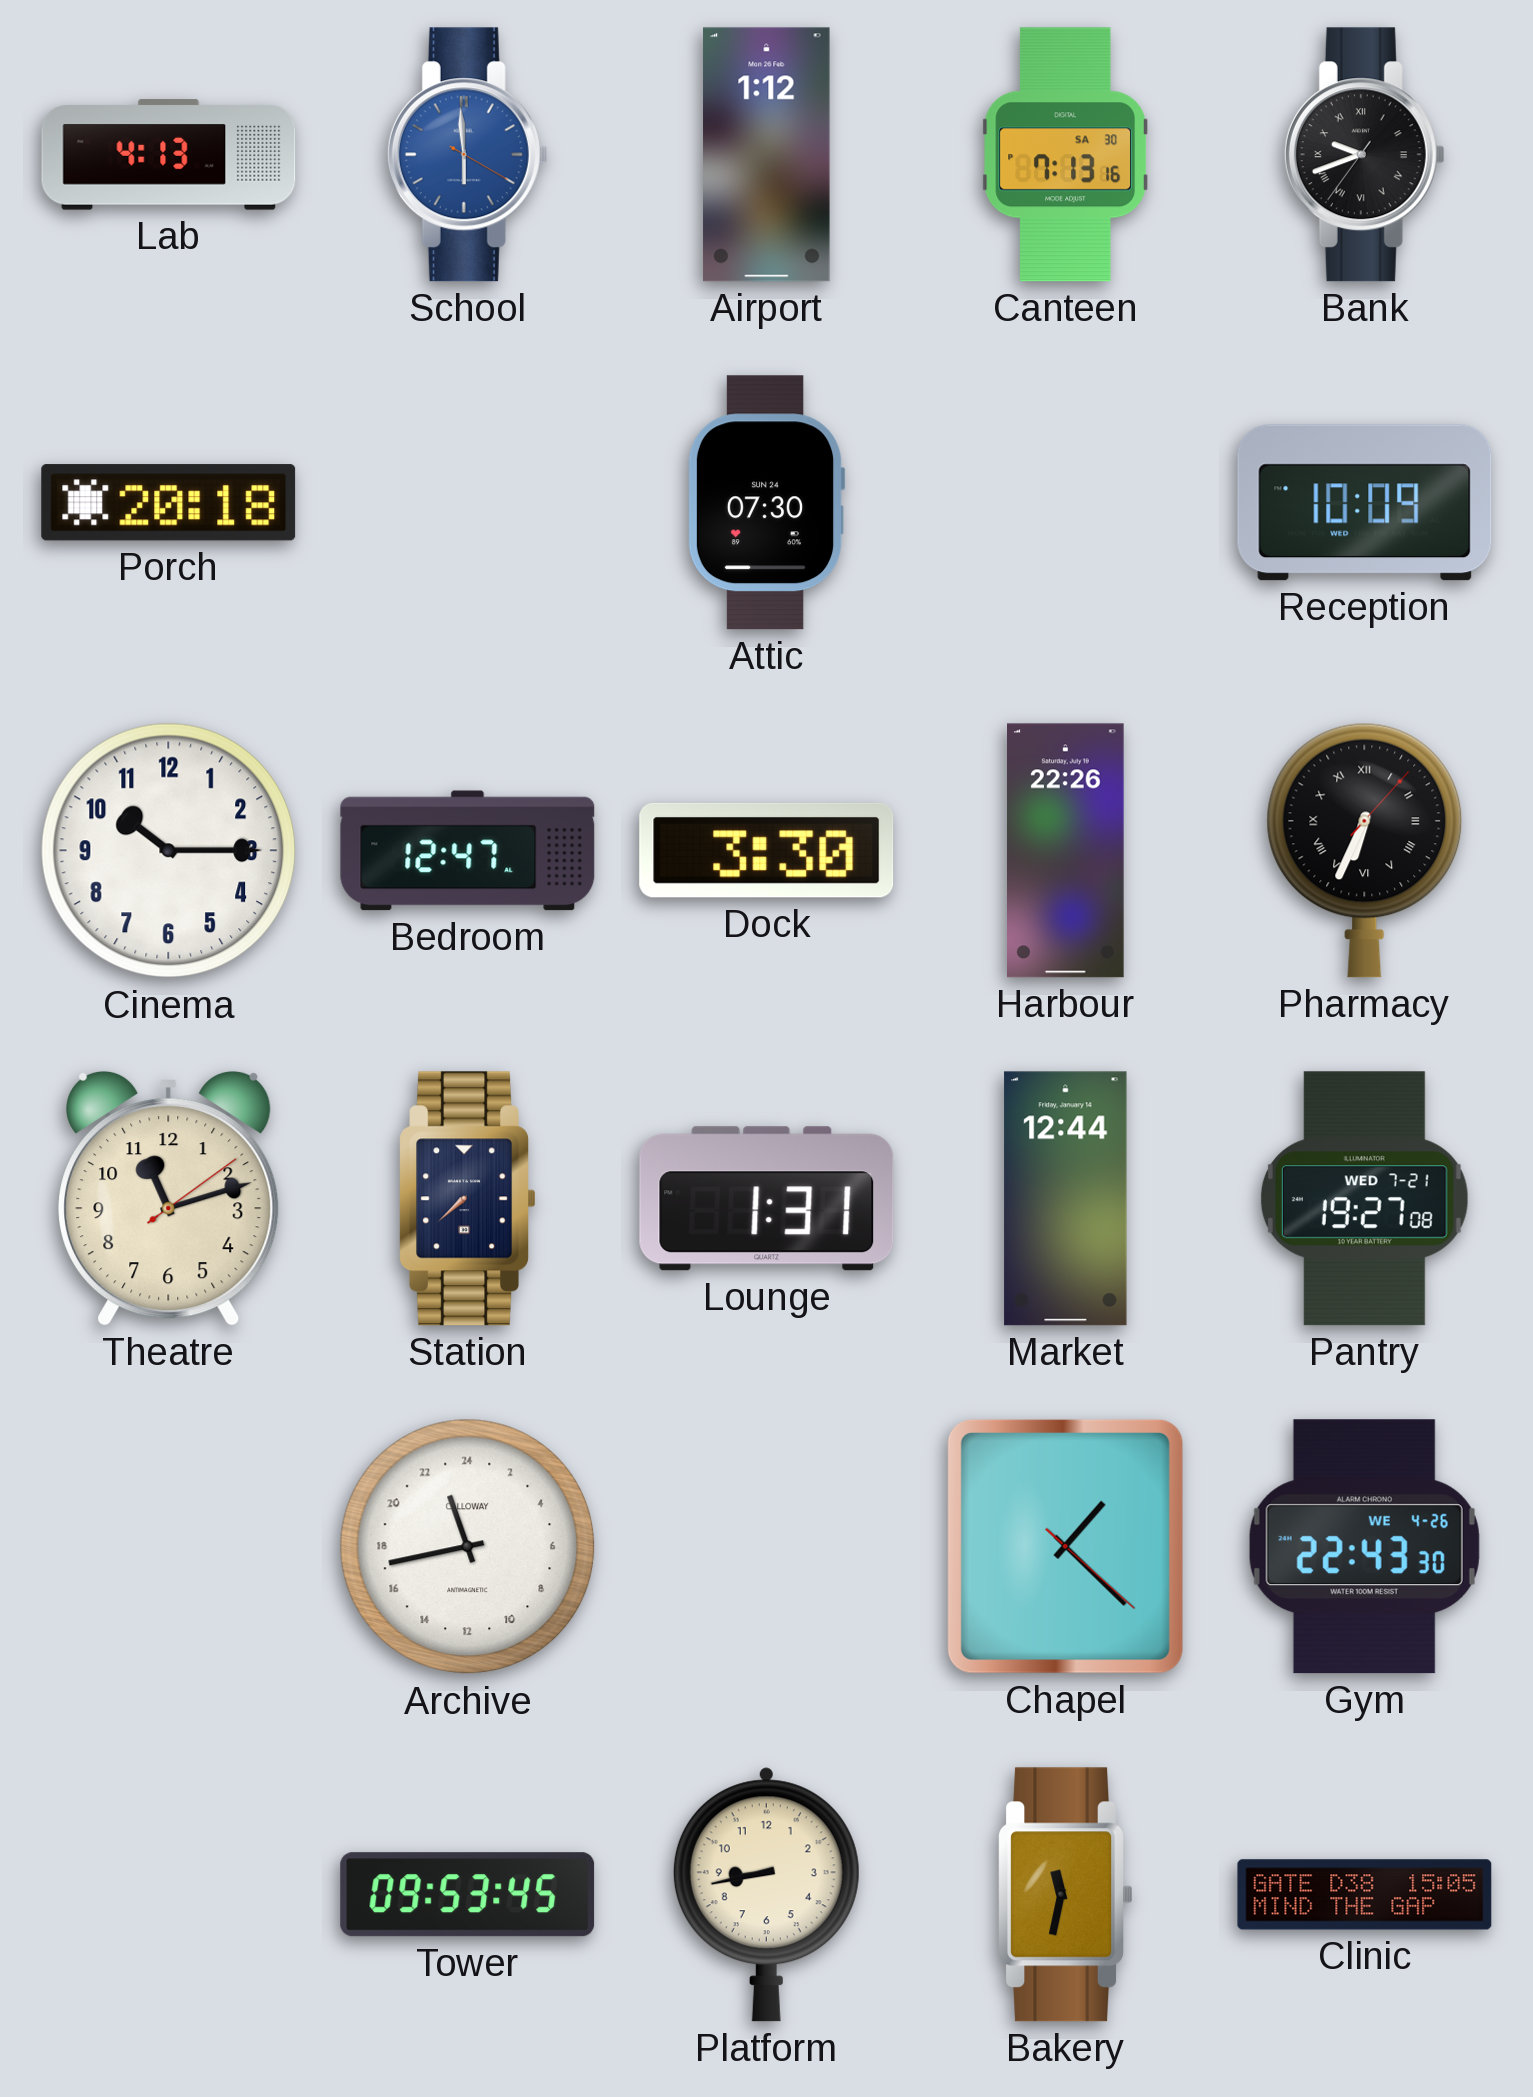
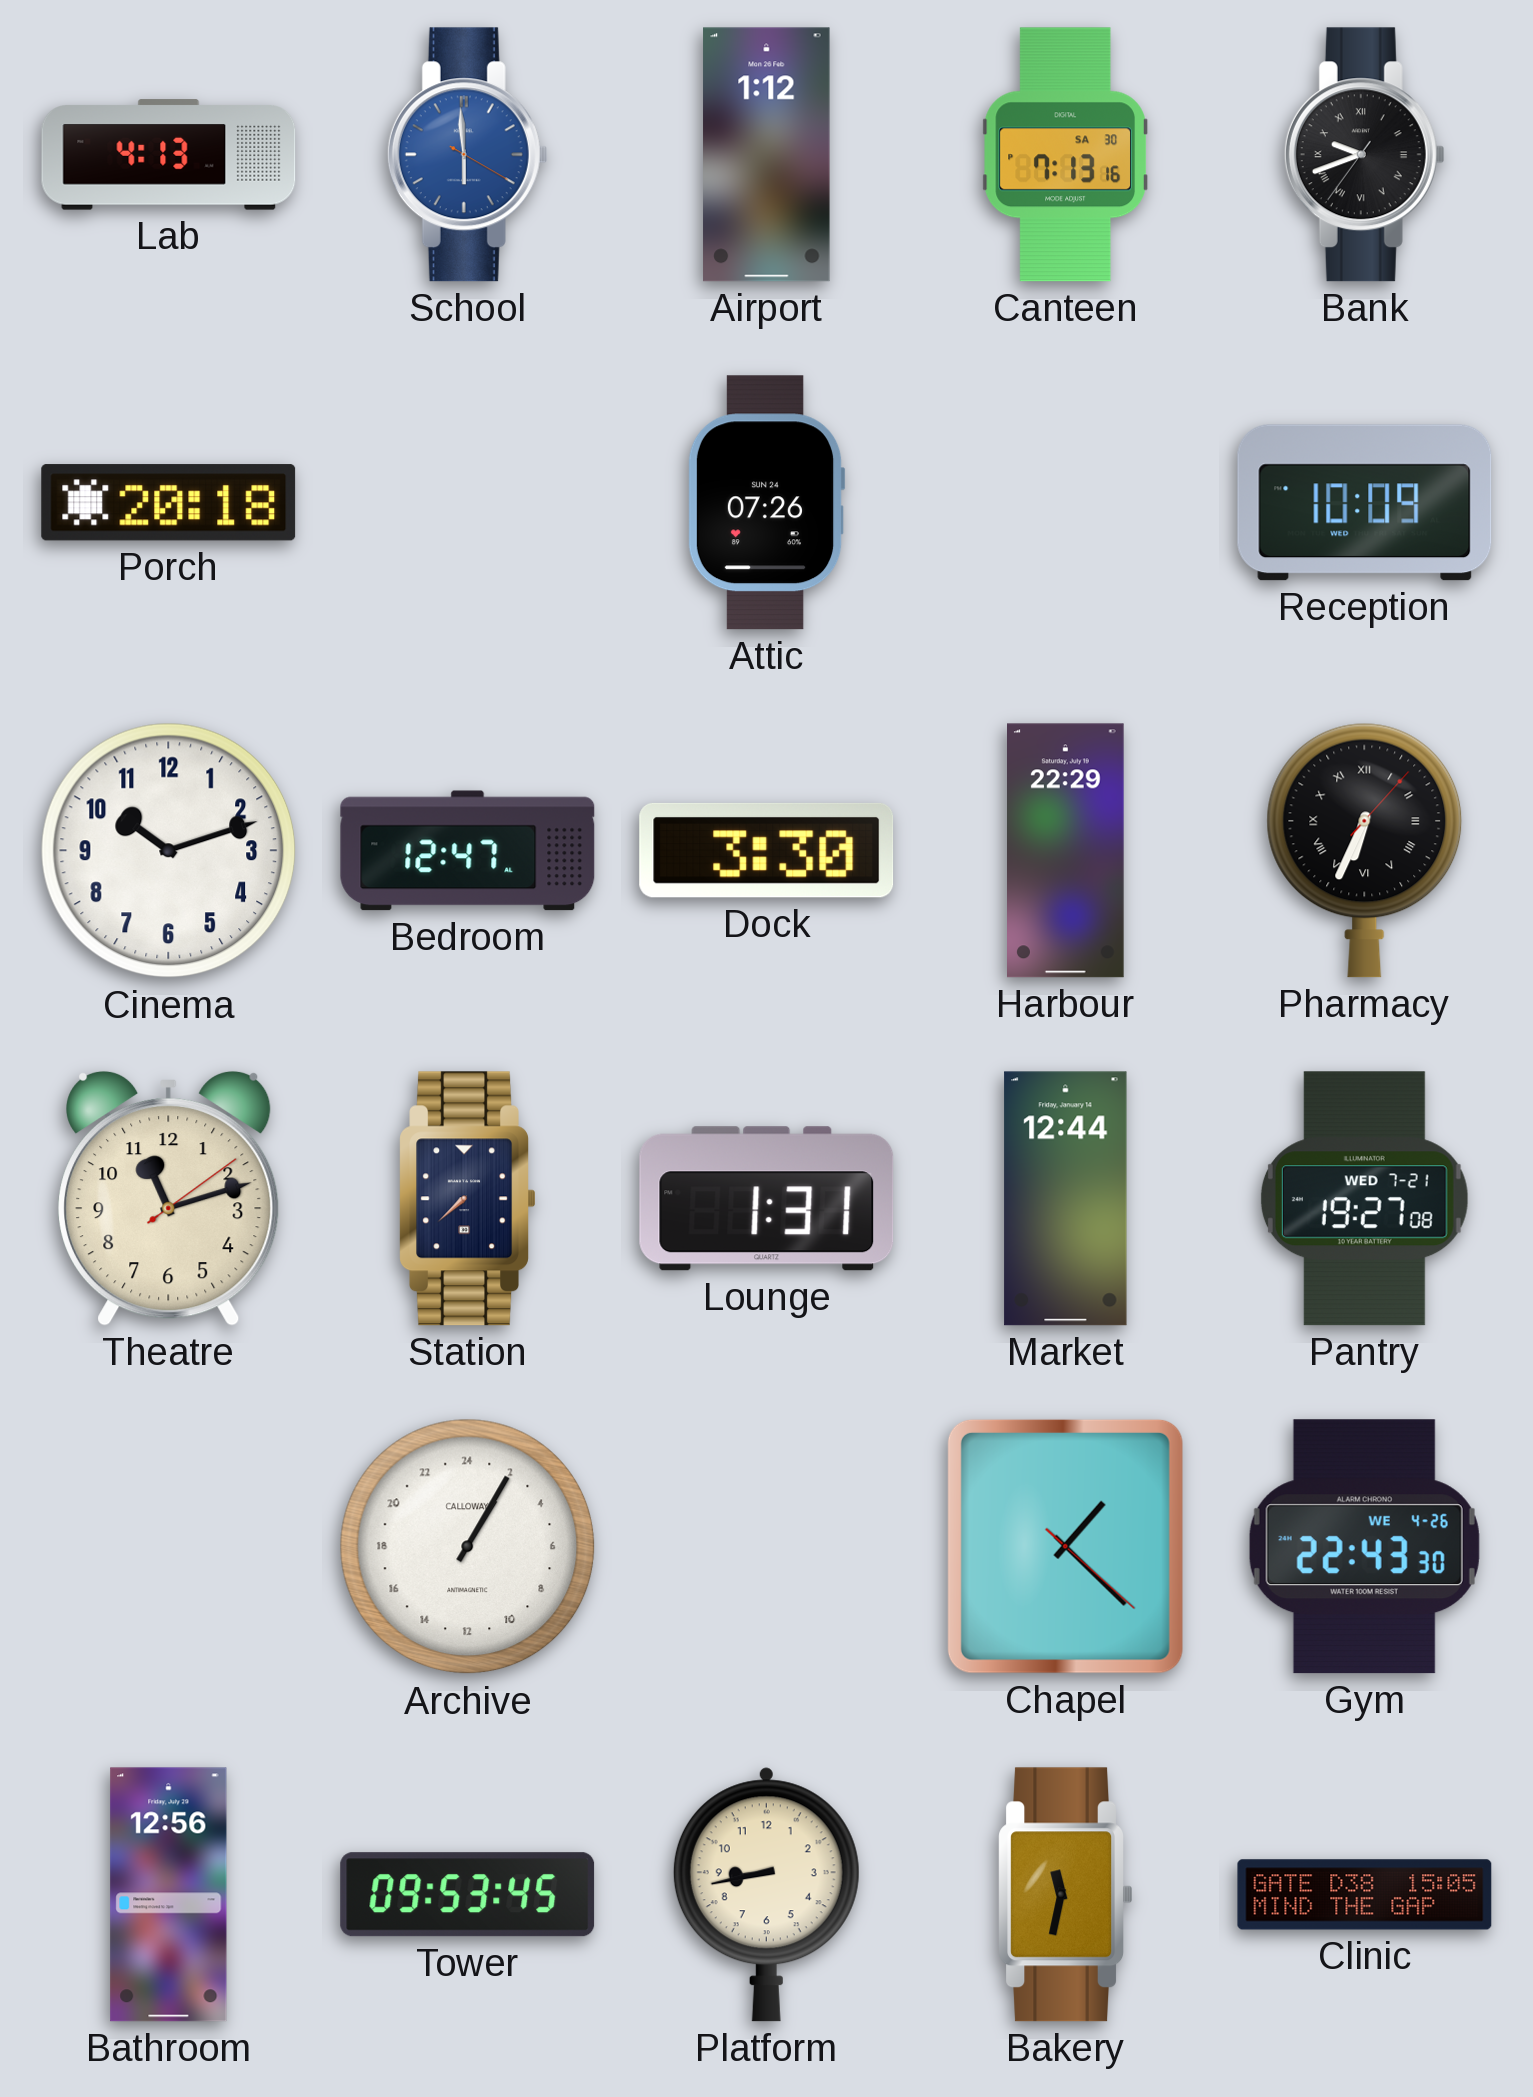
Attic: 07:30 -> 07:26
Cinema: 10:15 -> 10:12
Harbour: 22:26 -> 22:29
Archive: 22:43 -> 2:05
Bathroom: none -> 12:56
